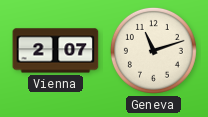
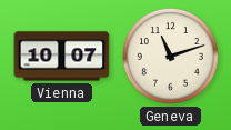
Vienna: 2:07 -> 10:07
